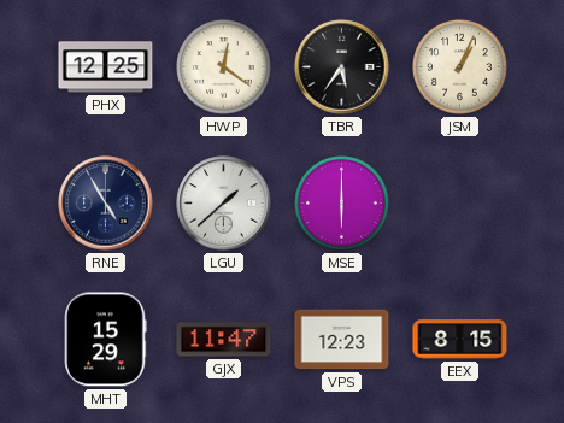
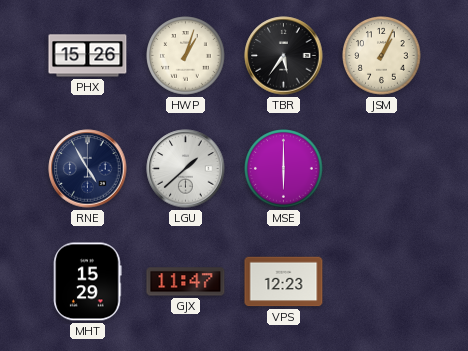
PHX: 12:25 -> 15:26
HWP: 12:21 -> 1:03
EEX: 8:15 -> none
